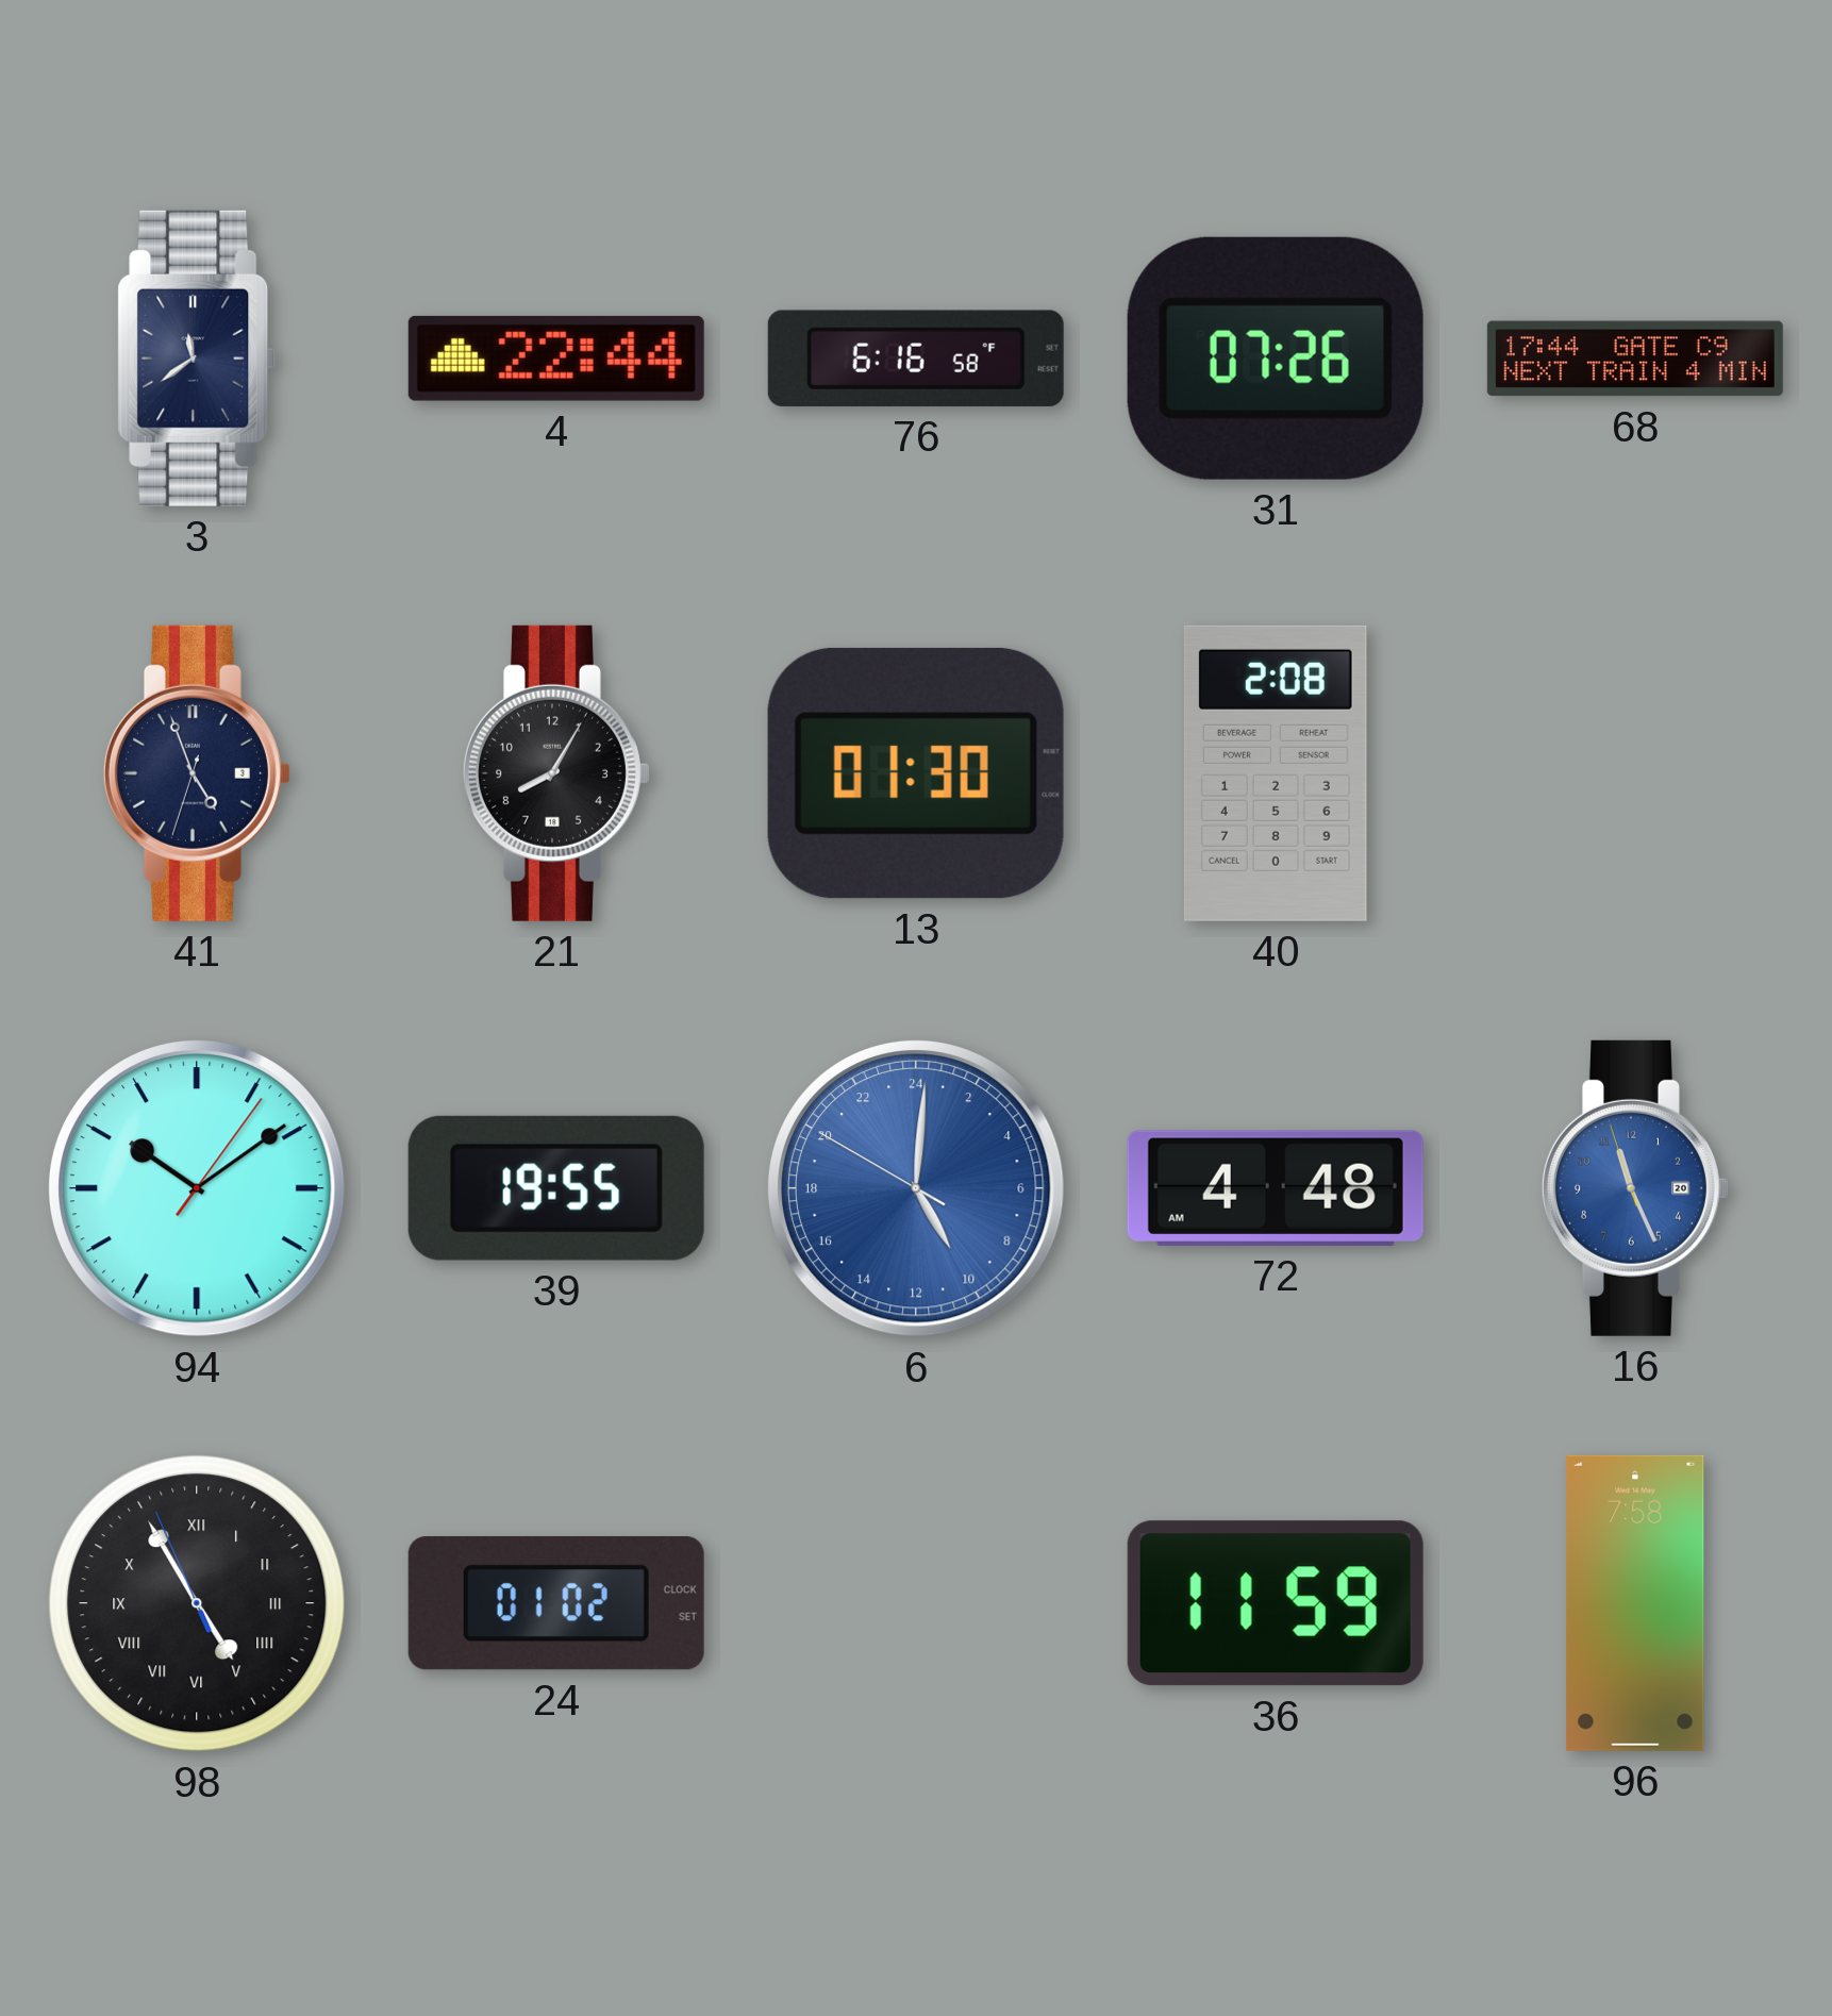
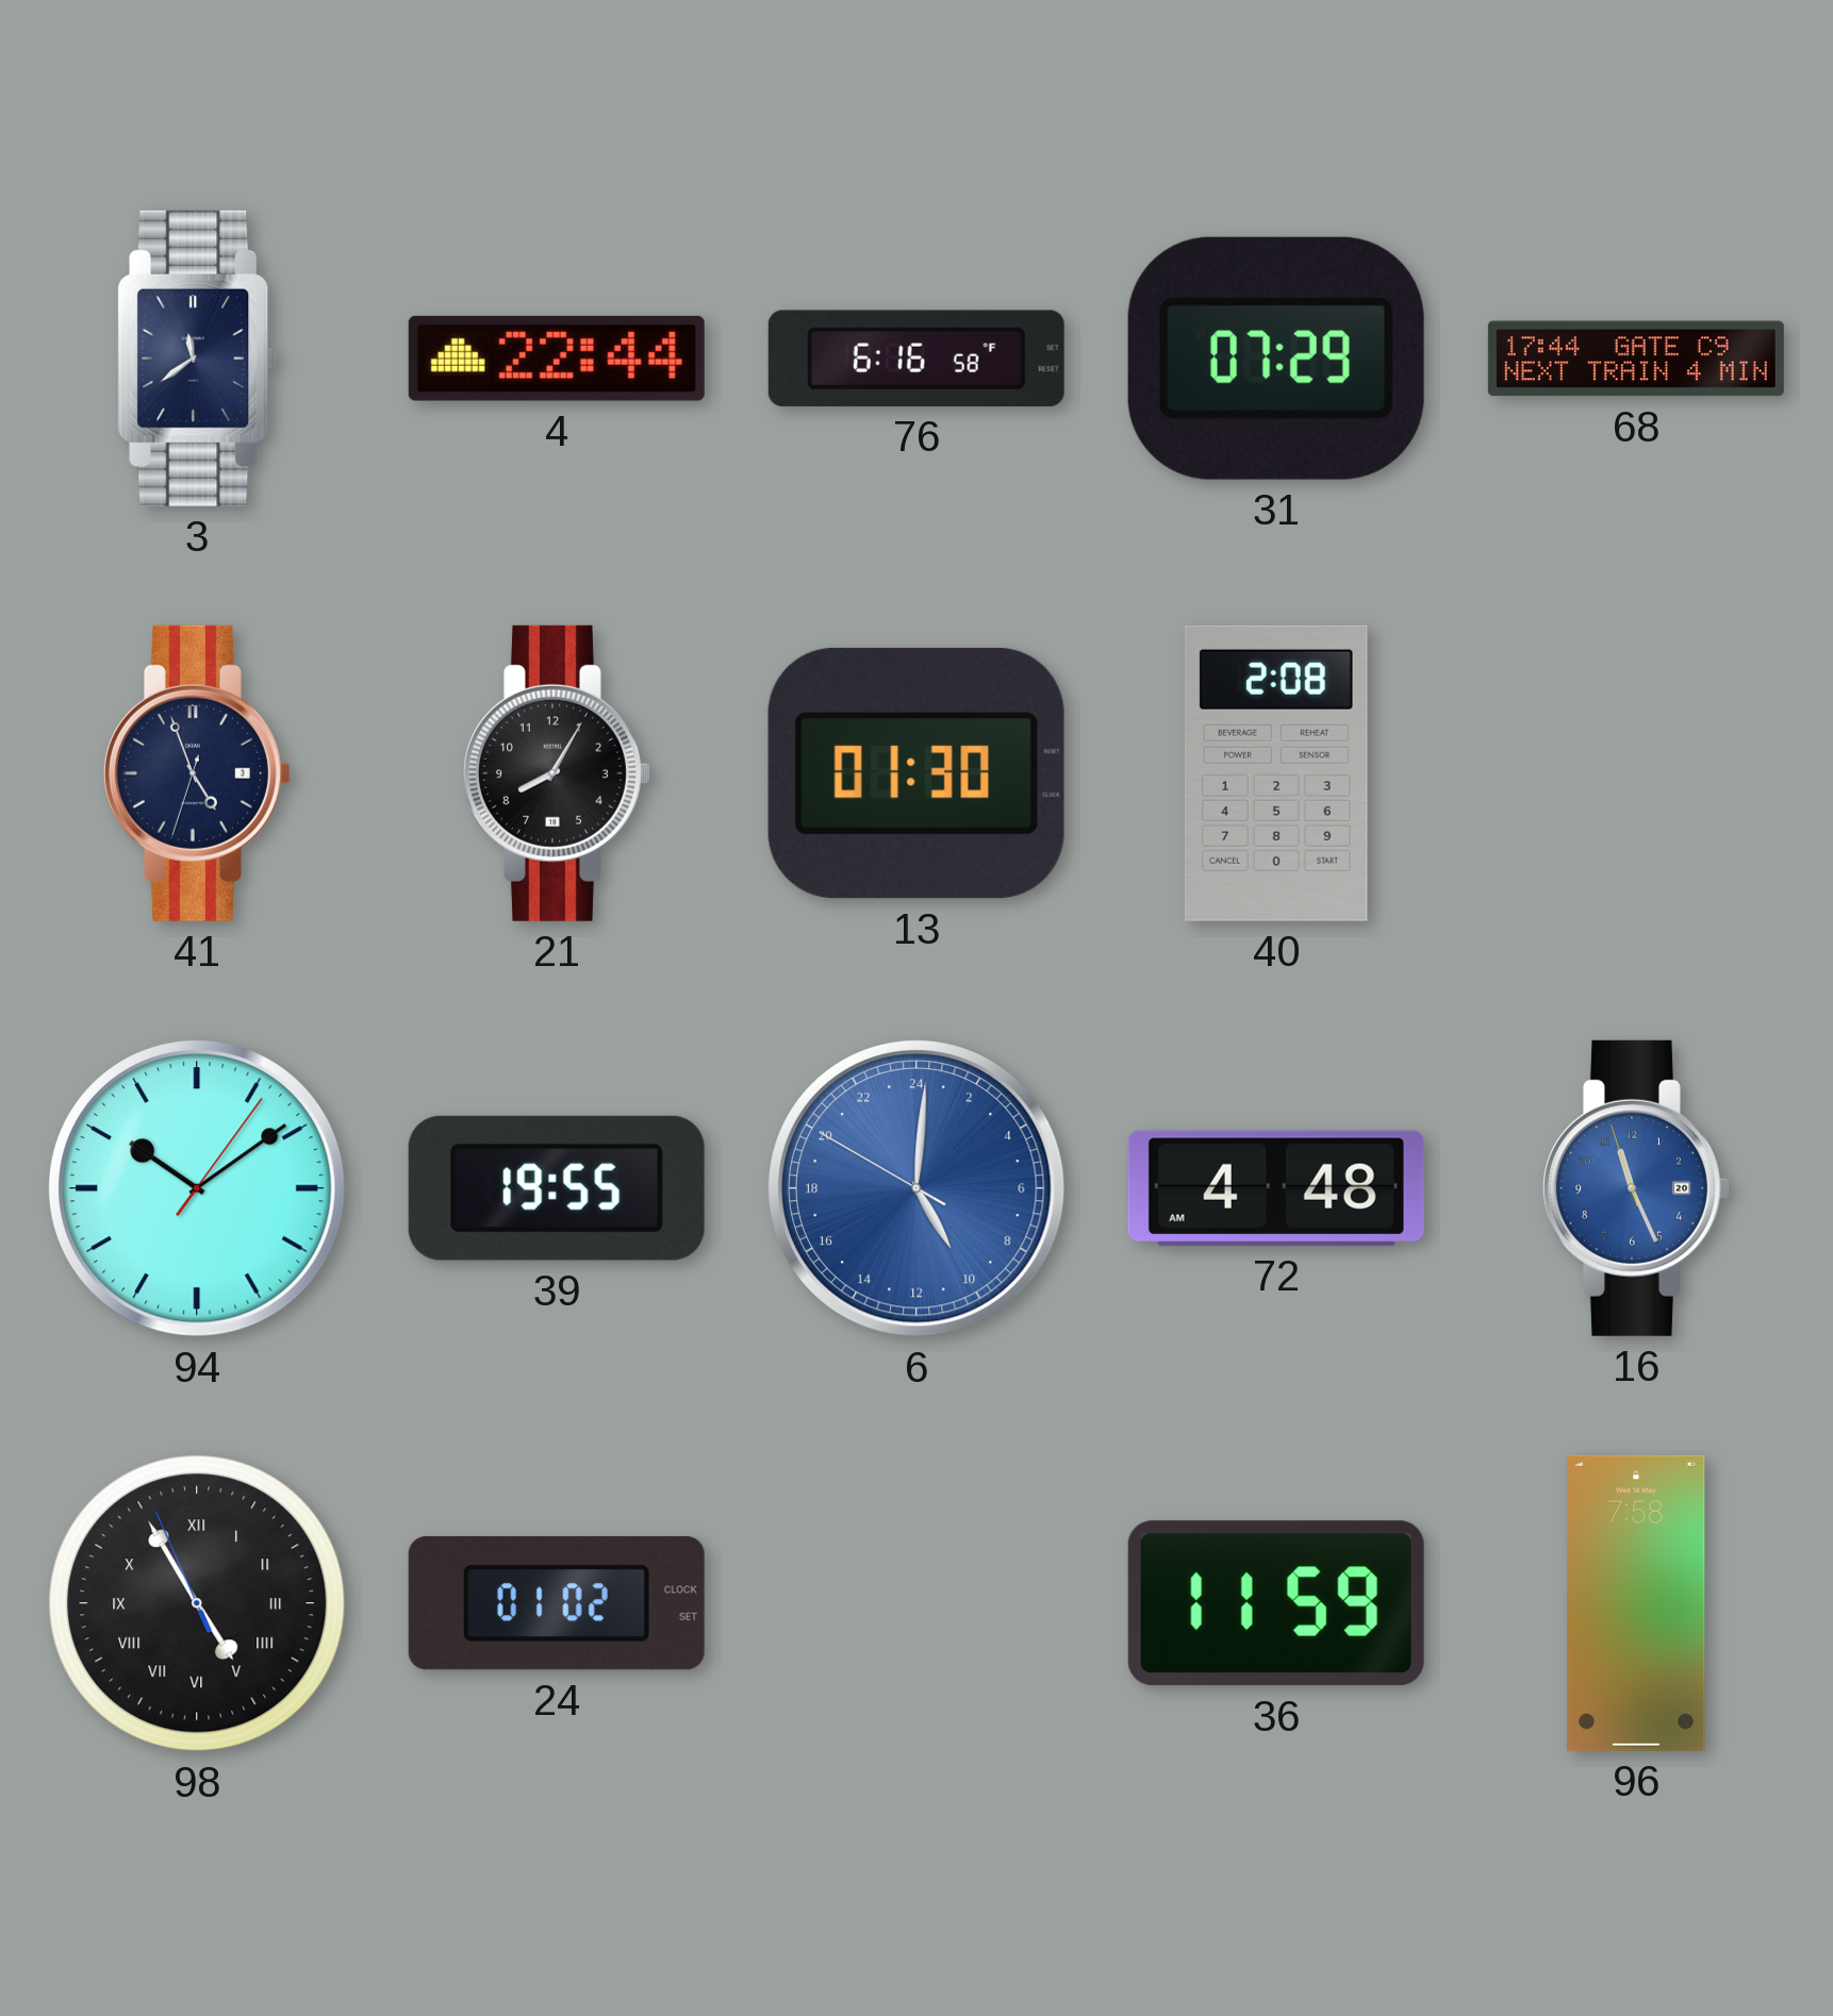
31: 07:26 -> 07:29
